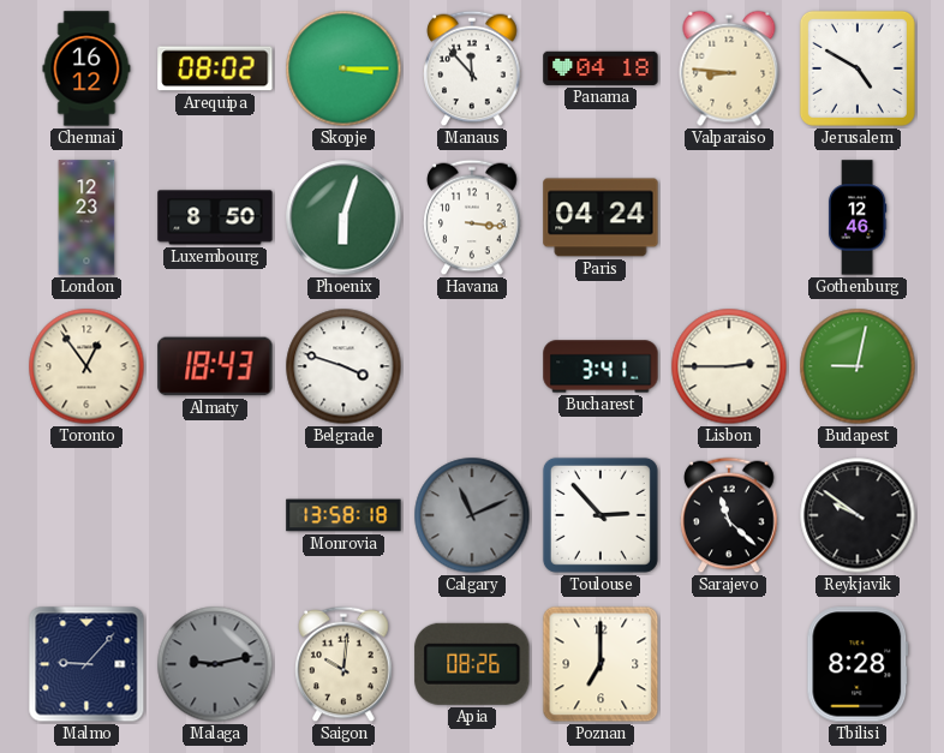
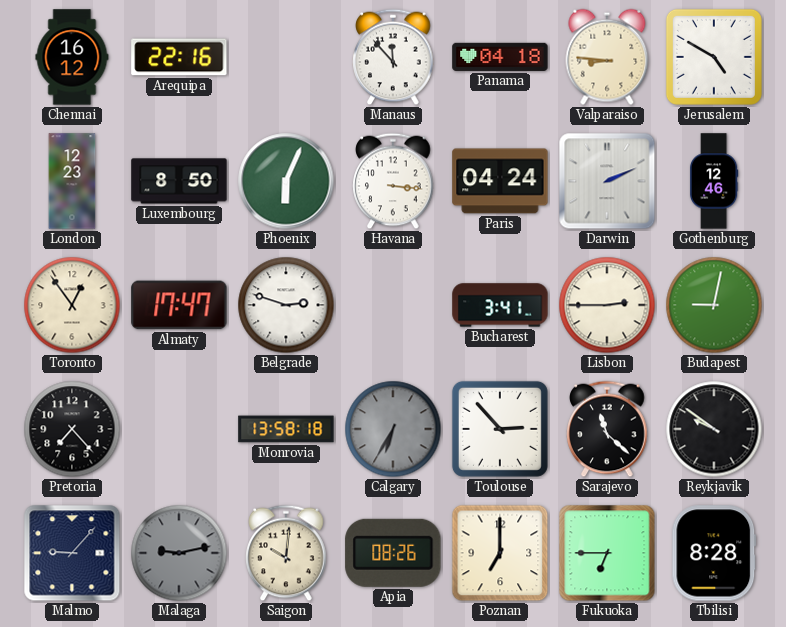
Arequipa: 08:02 -> 22:16
Skopje: 3:15 -> none
Phoenix: 6:03 -> 6:04
Darwin: none -> 2:11
Almaty: 18:43 -> 17:47
Belgrade: 3:48 -> 2:48
Pretoria: none -> 7:23
Calgary: 11:11 -> 6:35
Fukuoka: none -> 6:45
